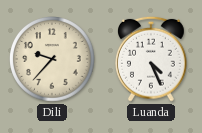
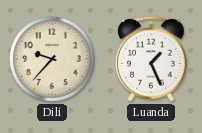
Luanda: 4:26 -> 1:26
